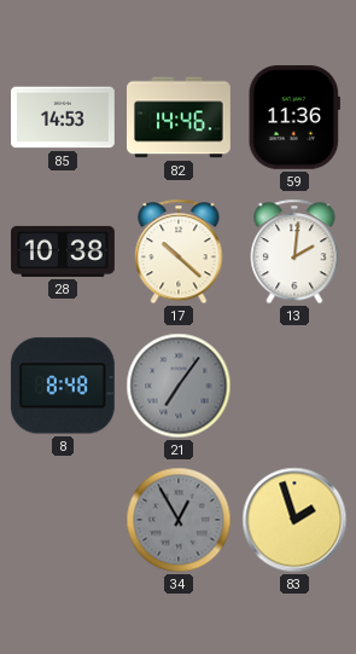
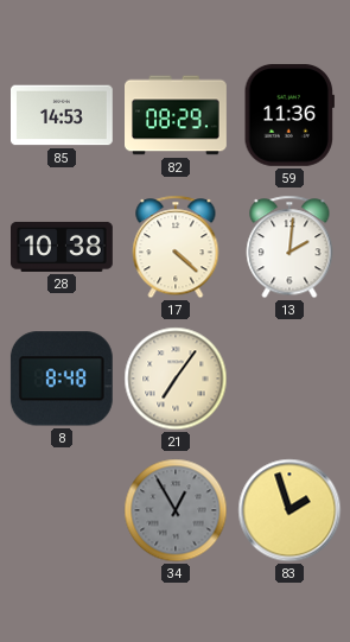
82: 14:46 -> 08:29
17: 10:22 -> 4:22
21 dial: grey -> cream
